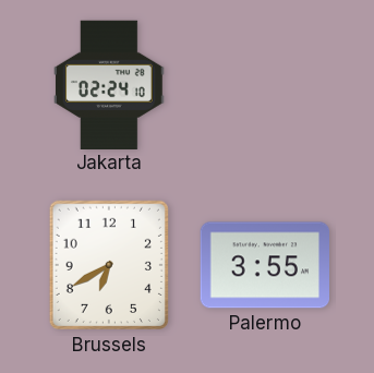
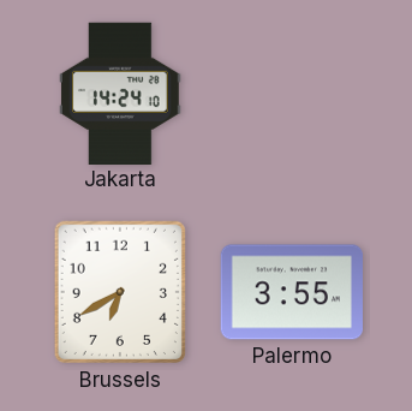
Jakarta: 02:24 -> 14:24
